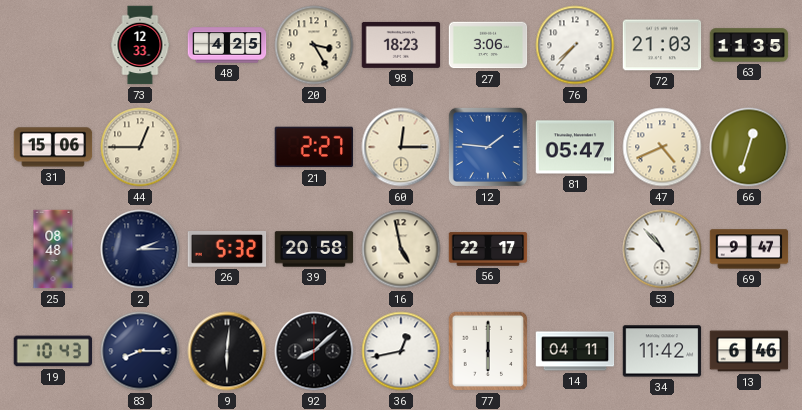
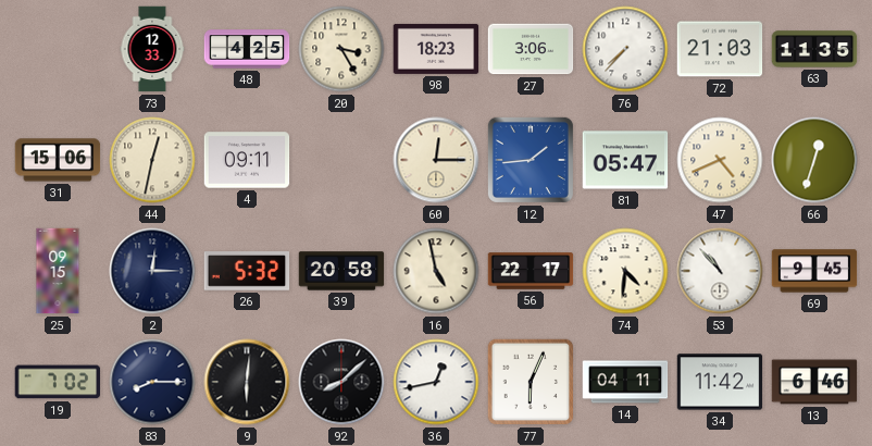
44: 12:45 -> 12:32
4: none -> 09:11
21: 2:27 -> none
12: 1:46 -> 1:44
25: 08:48 -> 09:15
2: 2:15 -> 12:15
74: none -> 4:31
69: 9:47 -> 9:45
19: 10:43 -> 7:02
77: 6:00 -> 6:04
